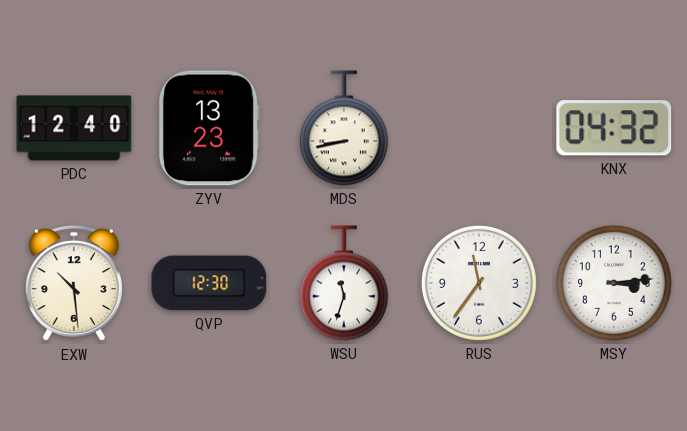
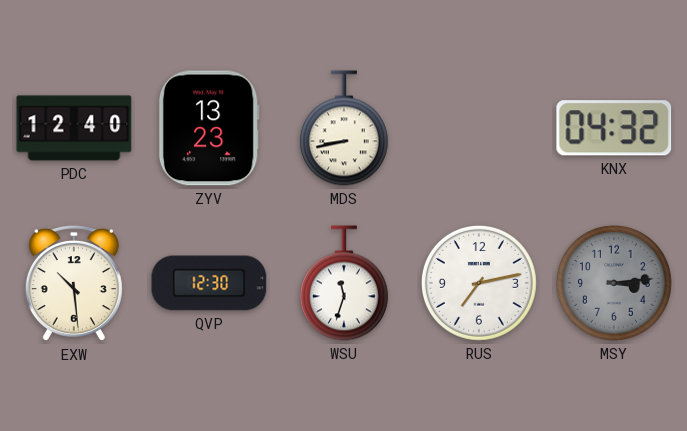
RUS: 11:36 -> 7:13
MSY dial: white -> grey
